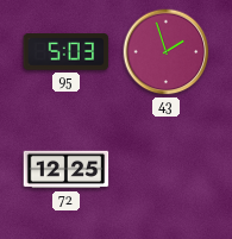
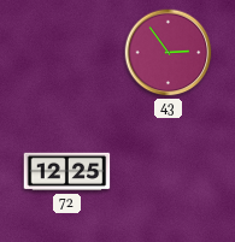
95: 5:03 -> none
43: 1:57 -> 2:54
